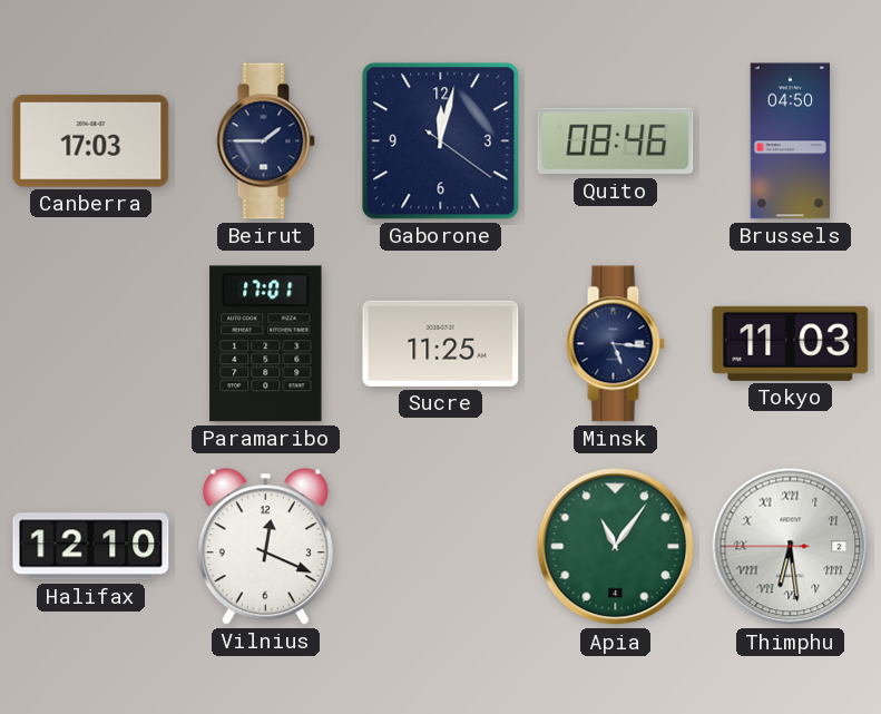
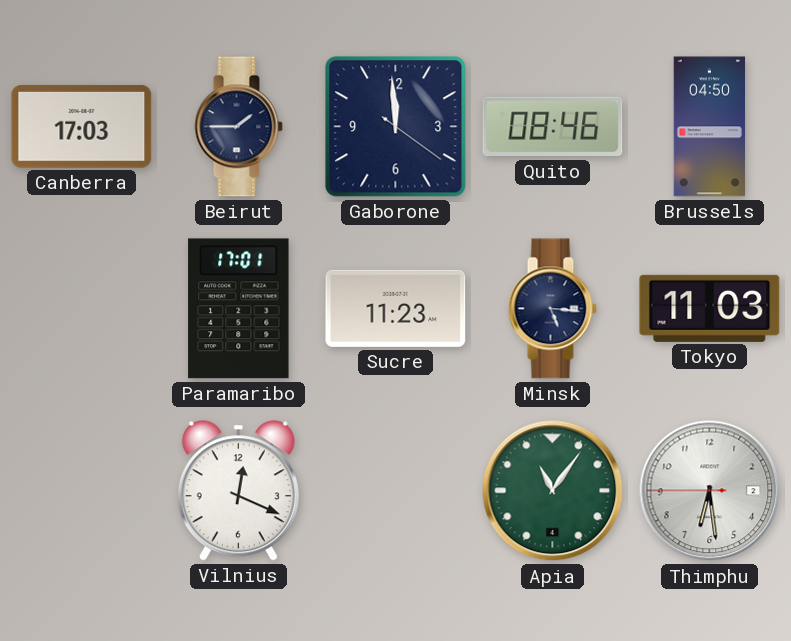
Gaborone: 12:02 -> 11:59
Sucre: 11:25 -> 11:23
Halifax: 12:10 -> none
Thimphu numerals: Roman -> Arabic
